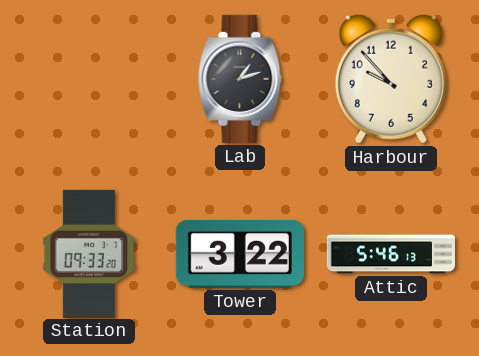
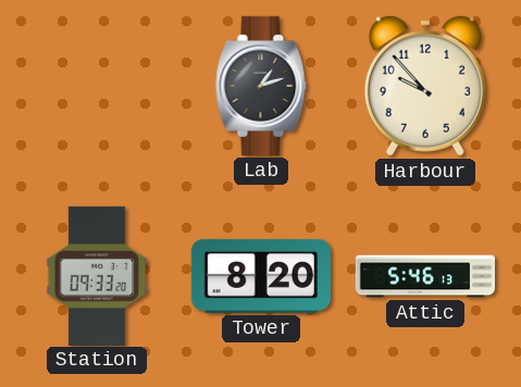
Tower: 3:22 -> 8:20
